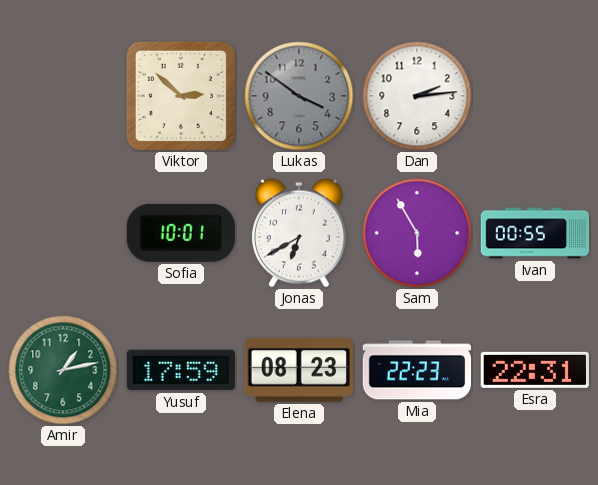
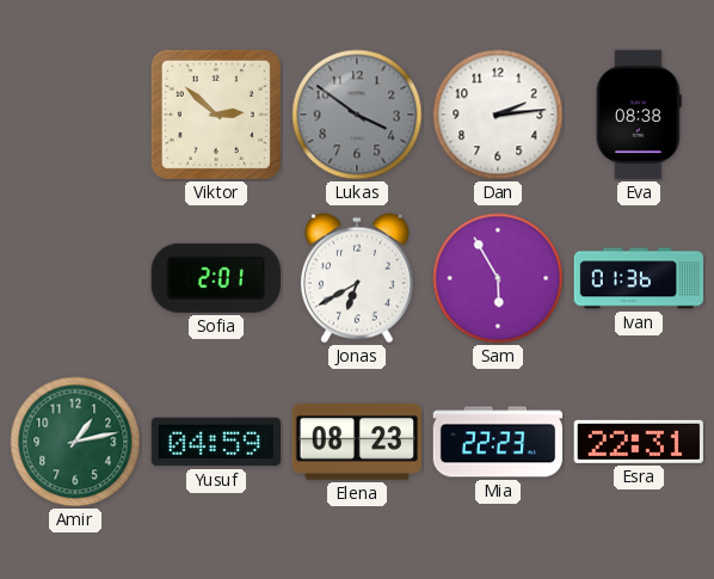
Eva: none -> 08:38
Sofia: 10:01 -> 2:01
Ivan: 00:55 -> 01:36
Yusuf: 17:59 -> 04:59
